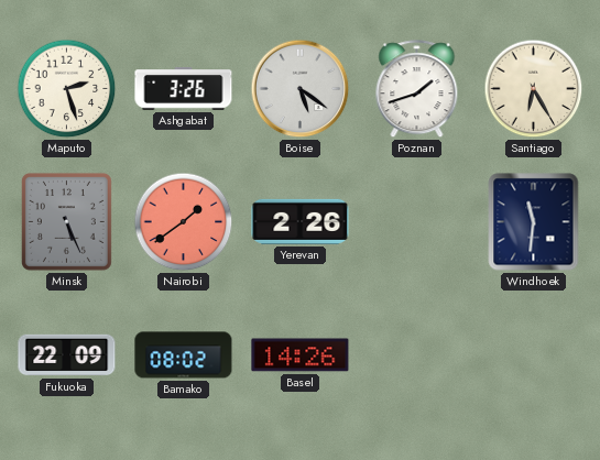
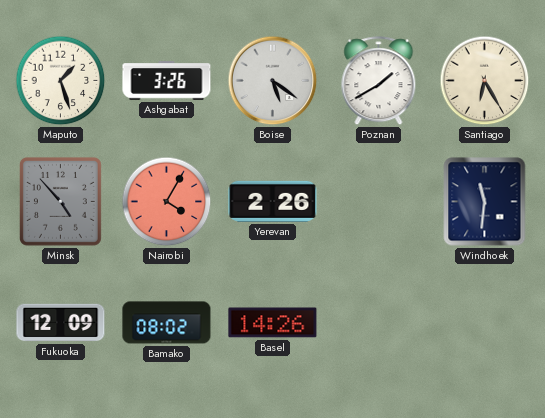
Maputo: 2:27 -> 1:27
Poznan: 1:42 -> 1:40
Minsk: 5:26 -> 4:53
Nairobi: 1:39 -> 4:05
Fukuoka: 22:09 -> 12:09
